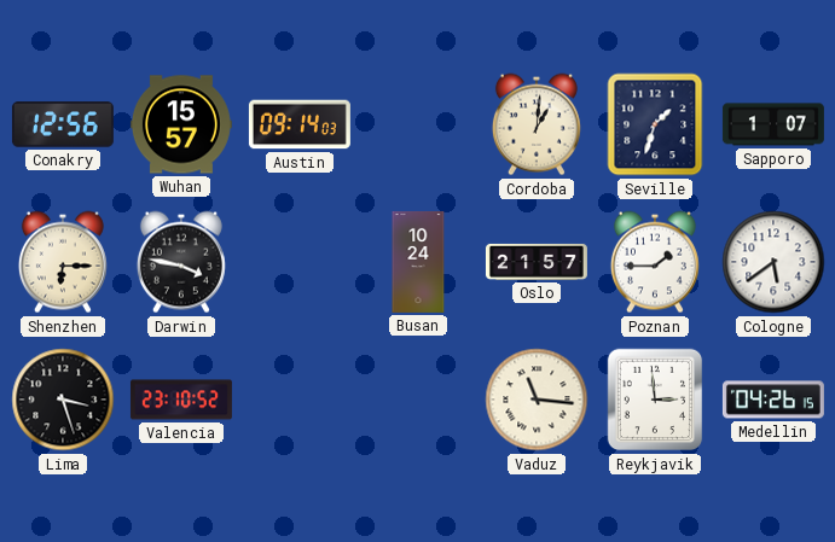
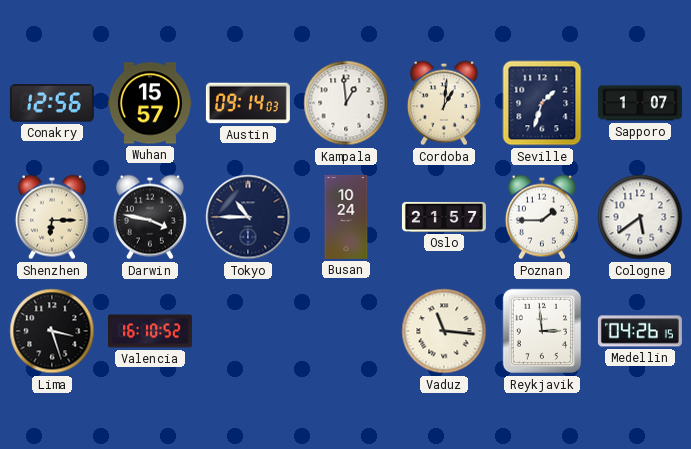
Kampala: none -> 12:59
Tokyo: none -> 10:45
Valencia: 23:10 -> 16:10
